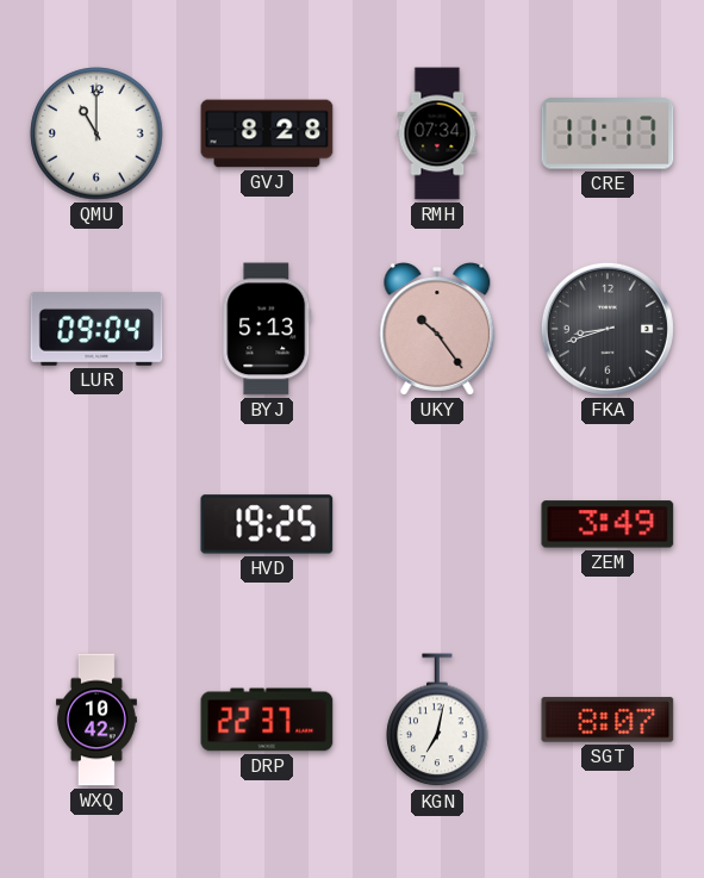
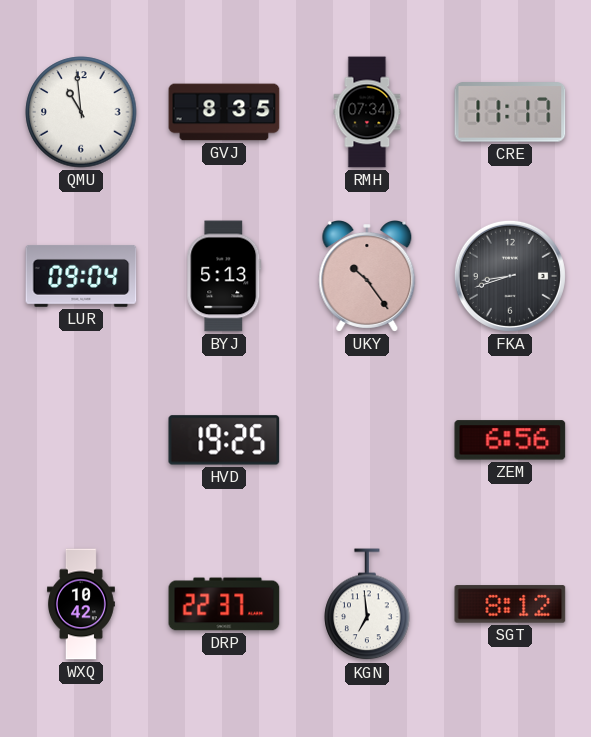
QMU: 11:00 -> 10:59
GVJ: 8:28 -> 8:35
ZEM: 3:49 -> 6:56
KGN: 7:02 -> 6:59
SGT: 8:07 -> 8:12
